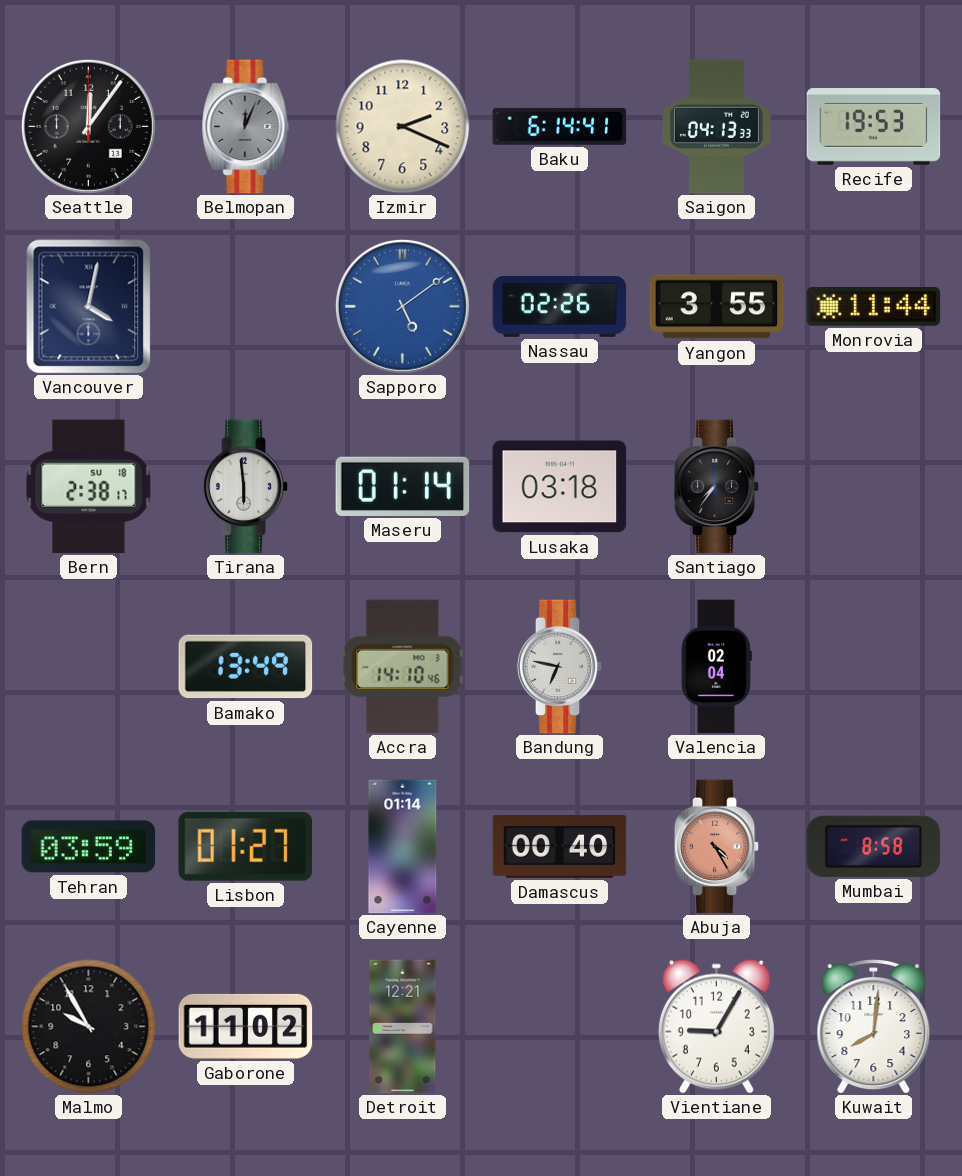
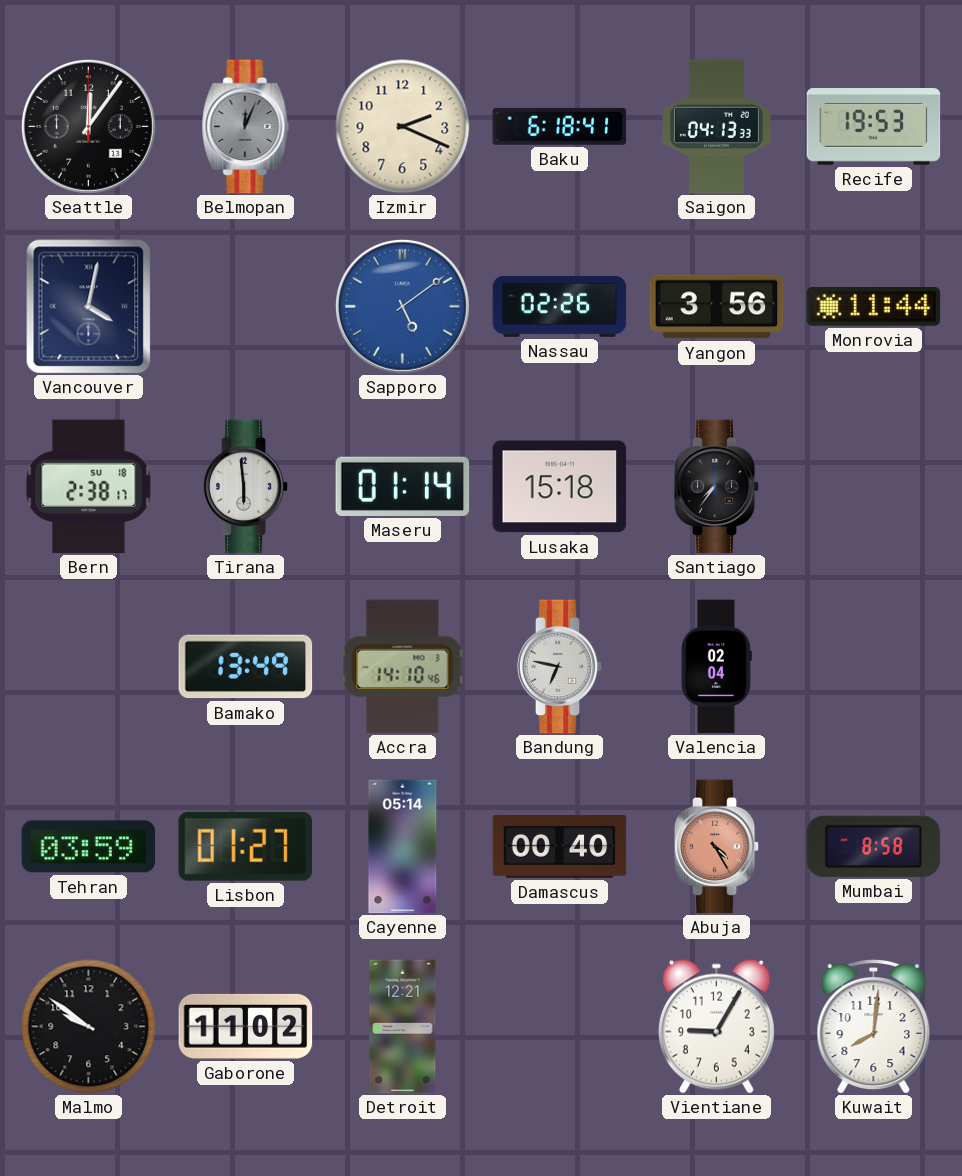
Baku: 6:14 -> 6:18
Yangon: 3:55 -> 3:56
Lusaka: 03:18 -> 15:18
Cayenne: 01:14 -> 05:14
Malmo: 9:55 -> 9:51
